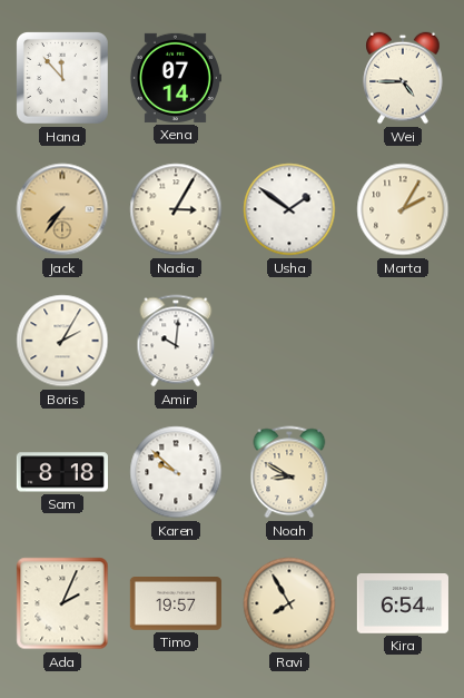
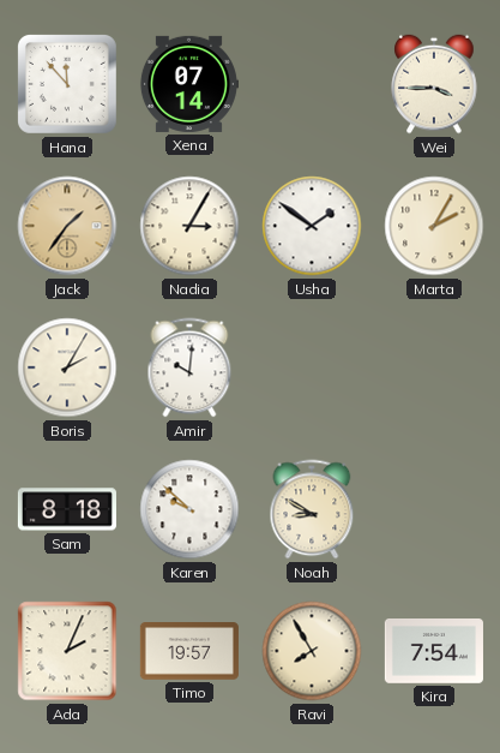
Wei: 4:45 -> 3:45
Jack: 7:36 -> 1:36
Kira: 6:54 -> 7:54
